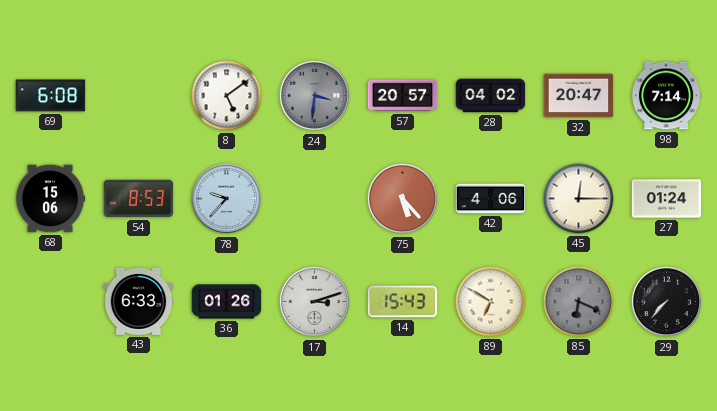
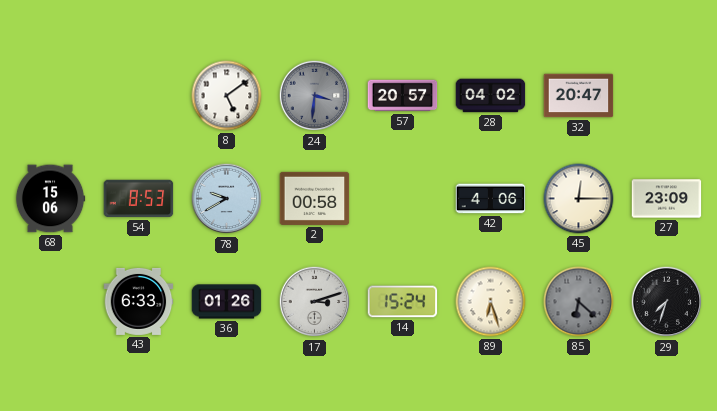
69: 6:08 -> none
98: 7:14 -> none
78: 9:37 -> 9:40
2: none -> 00:58
75: 5:23 -> none
27: 01:24 -> 23:09
14: 15:43 -> 15:24
89: 6:50 -> 6:27
85: 6:19 -> 6:22
29: 7:37 -> 7:33
